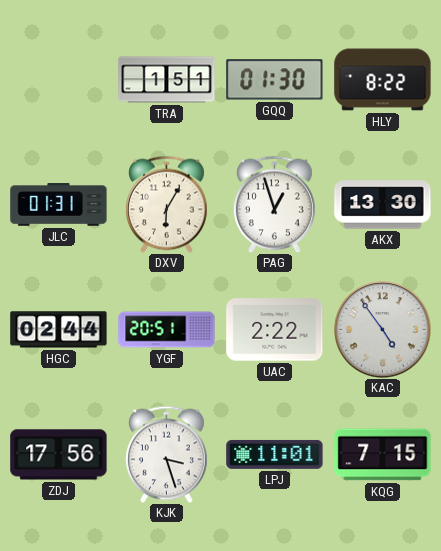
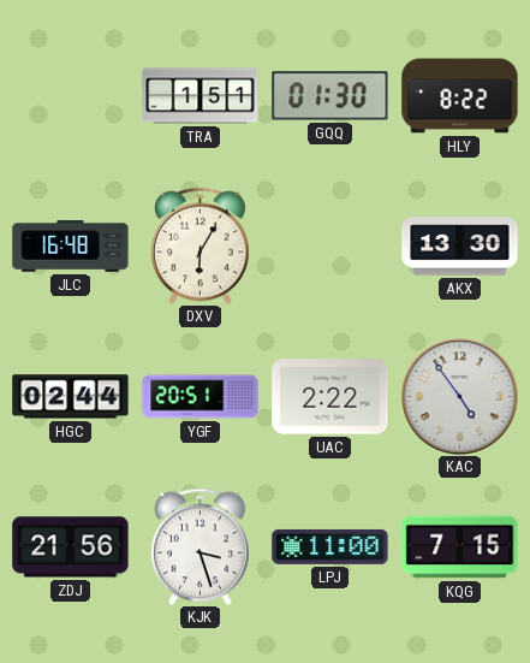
JLC: 01:31 -> 16:48
PAG: 12:57 -> none
ZDJ: 17:56 -> 21:56
LPJ: 11:01 -> 11:00
